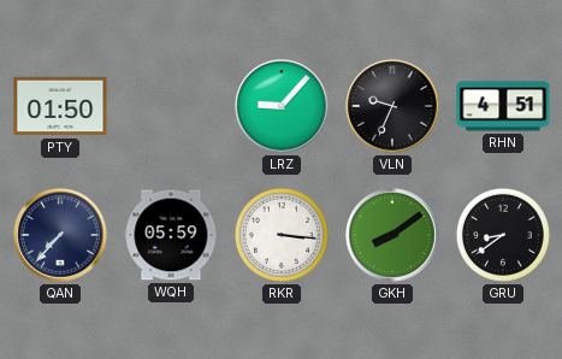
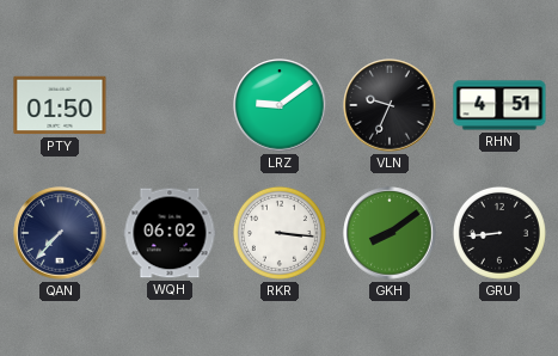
LRZ: 9:07 -> 9:09
WQH: 05:59 -> 06:02
GRU: 8:39 -> 8:44
